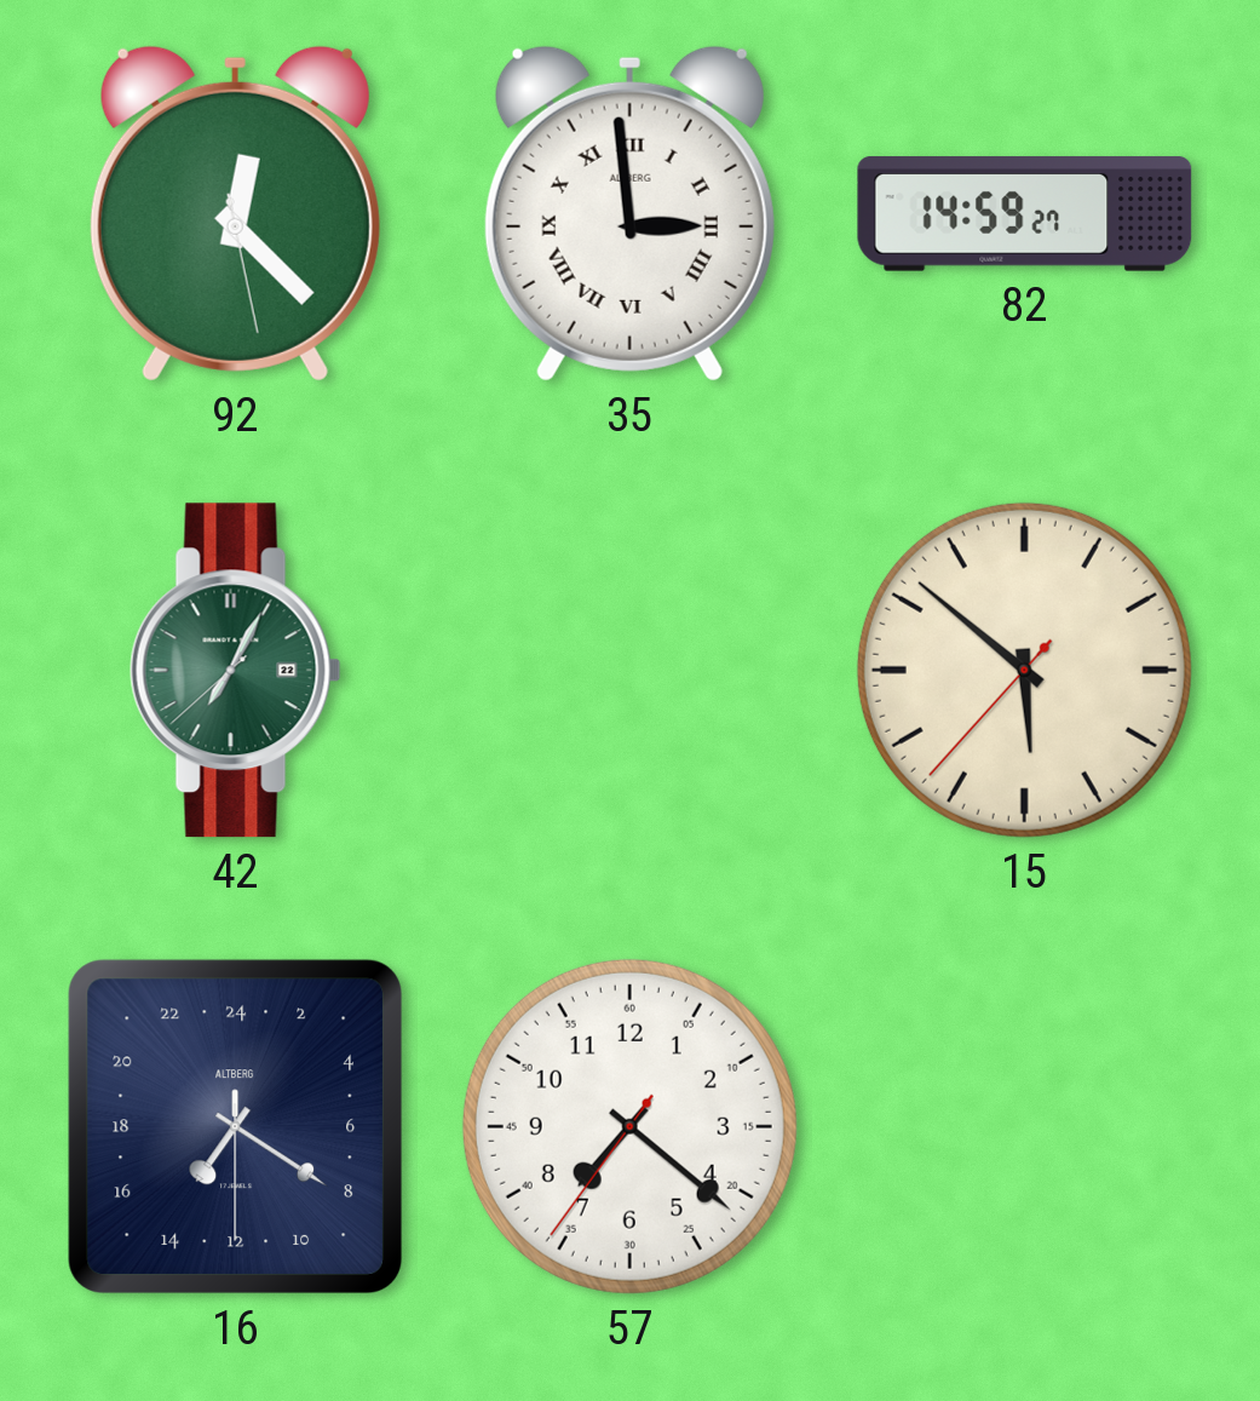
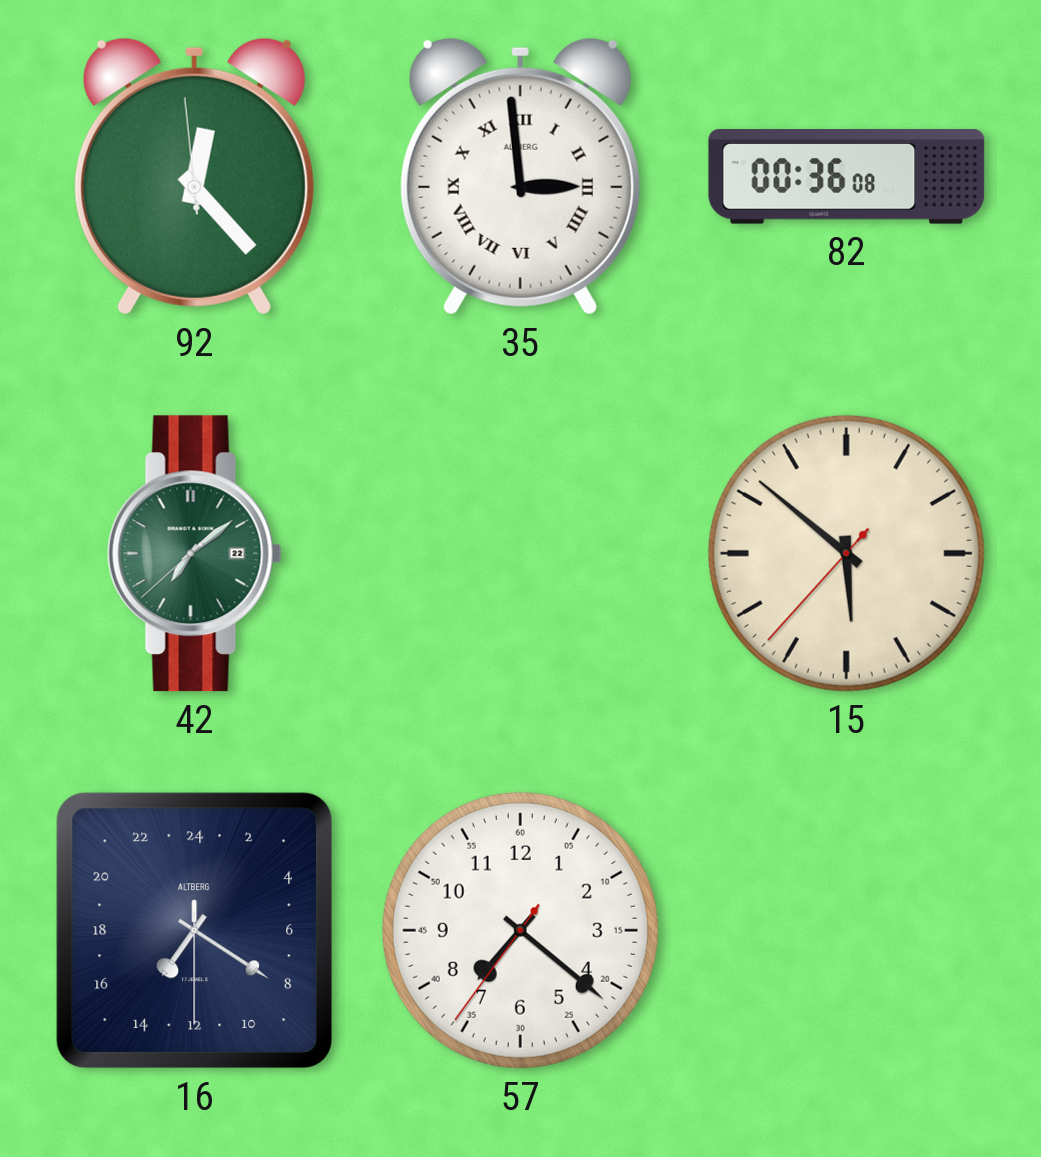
92: 12:22:28 -> 12:22:59
82: 14:59 -> 00:36
42: 7:04 -> 7:08
